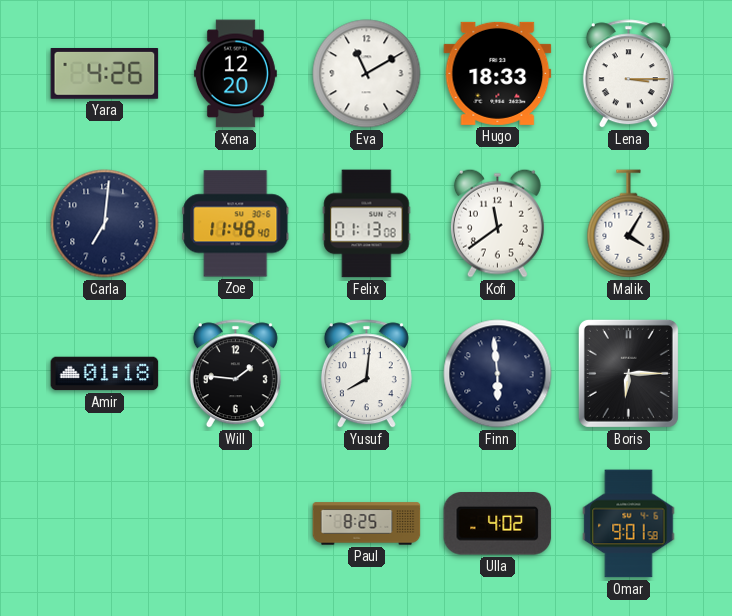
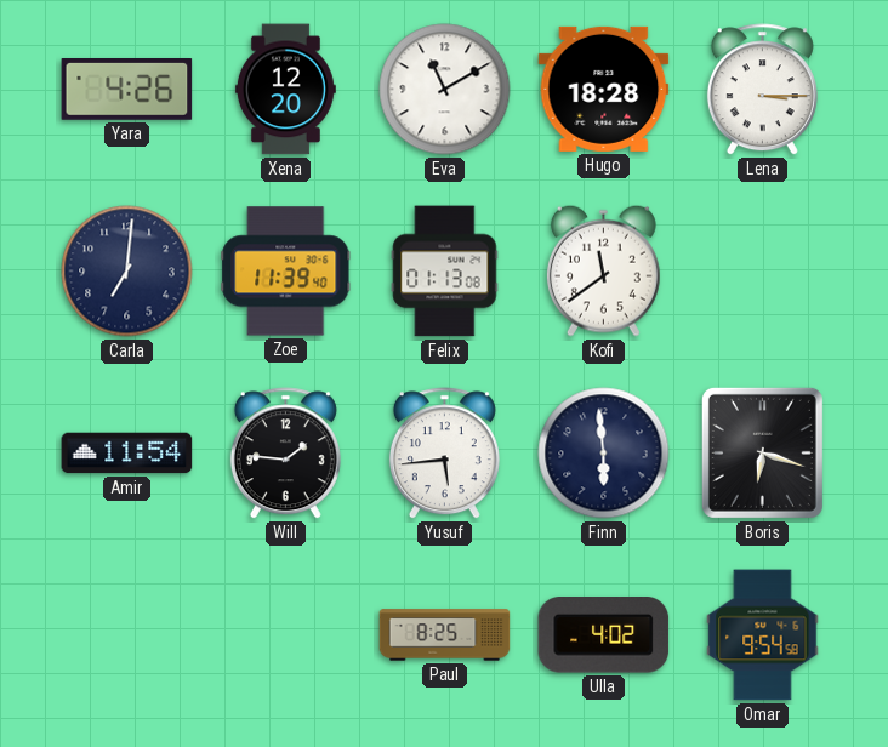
Hugo: 18:33 -> 18:28
Zoe: 11:48 -> 11:39
Malik: 4:05 -> none
Amir: 01:18 -> 11:54
Yusuf: 8:01 -> 5:44
Boris: 6:15 -> 6:18
Omar: 9:01 -> 9:54
